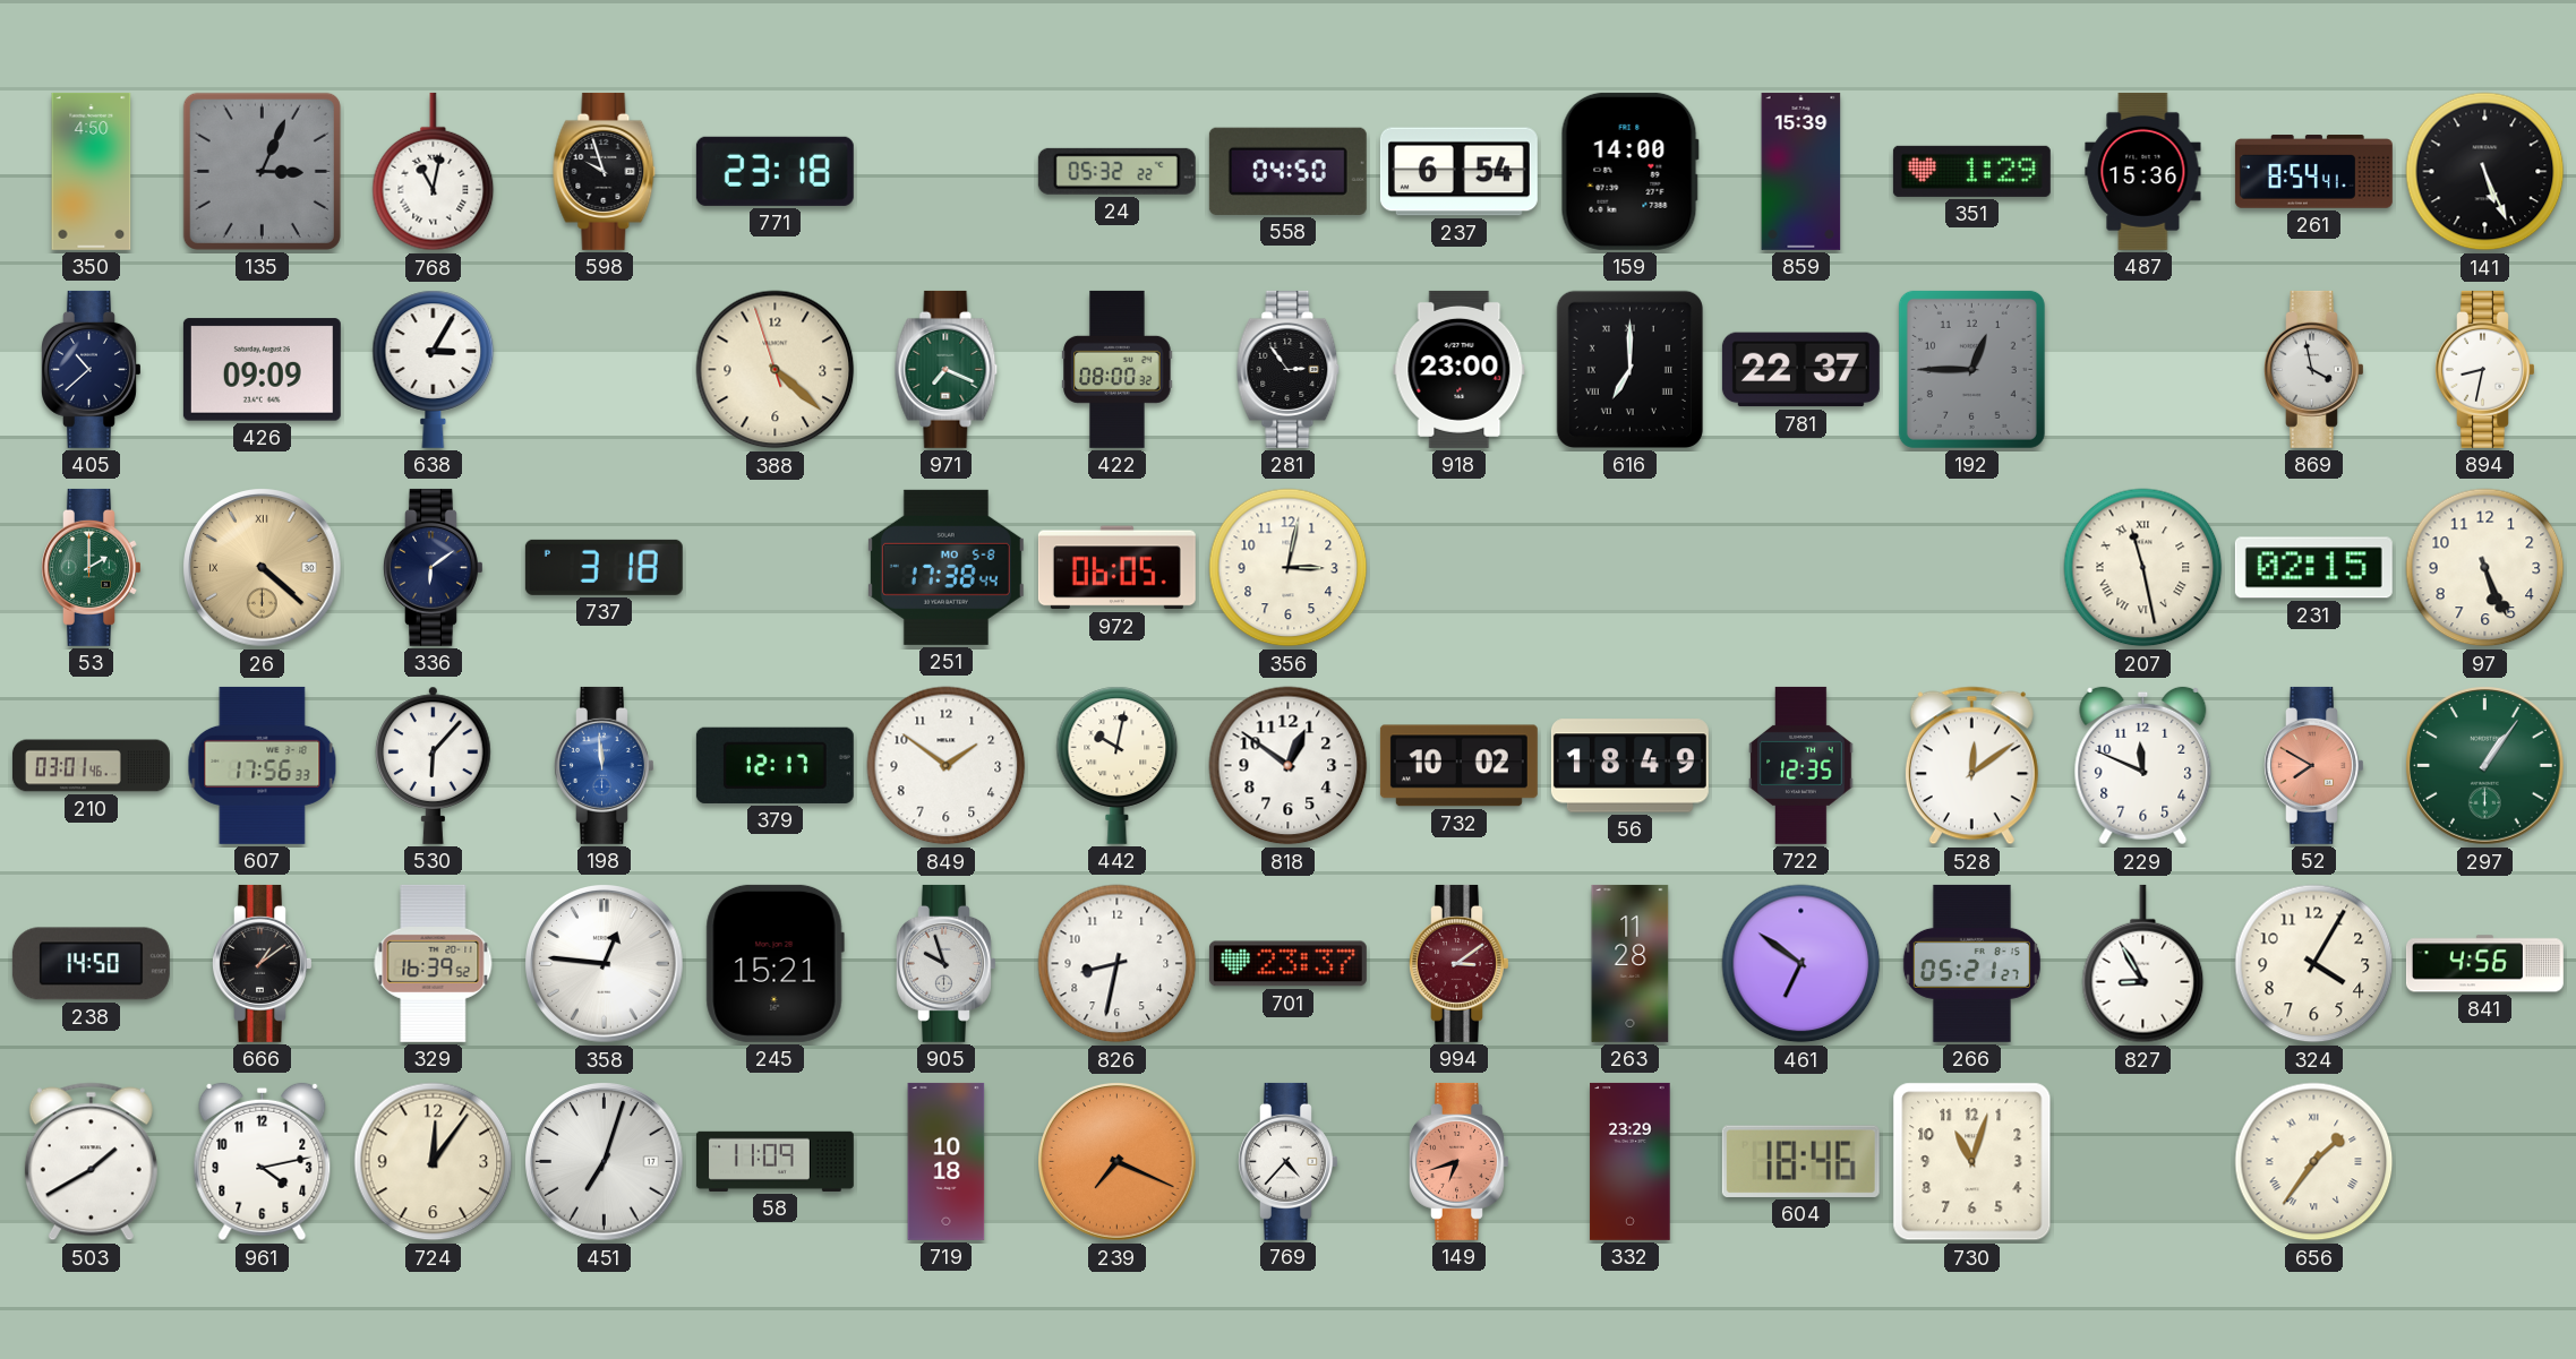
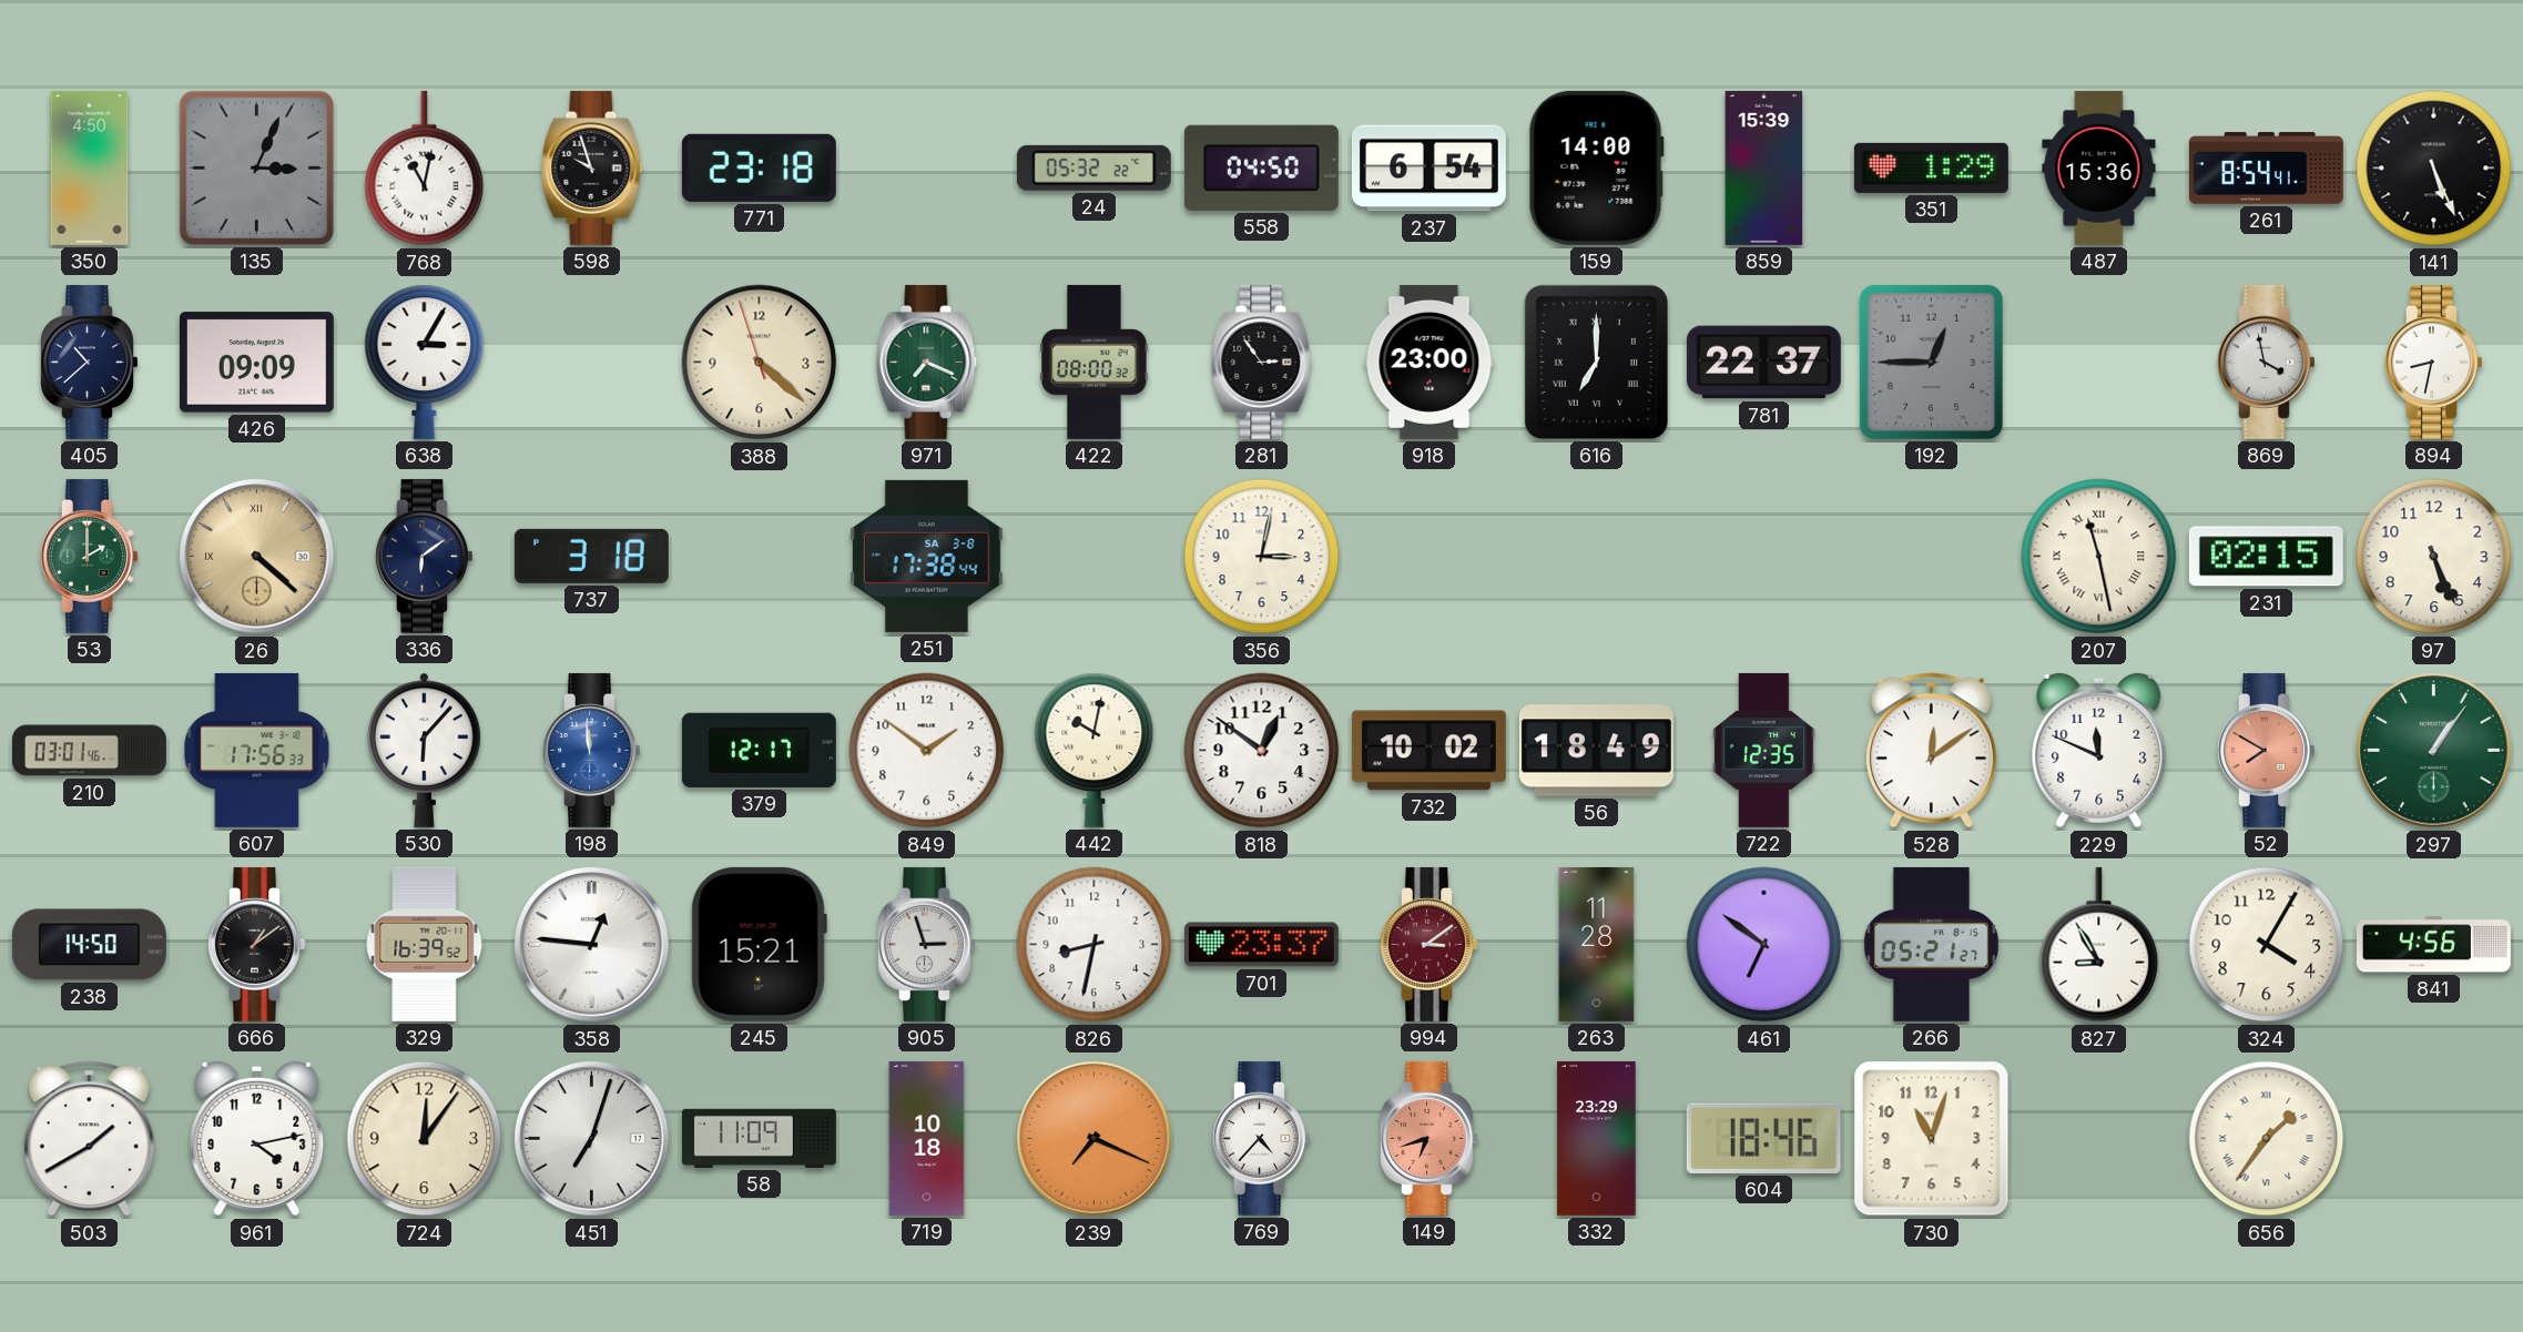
251 date: MO 5-8 -> SA 3-8
972: 06:05 -> none
905: 9:57 -> 2:57
